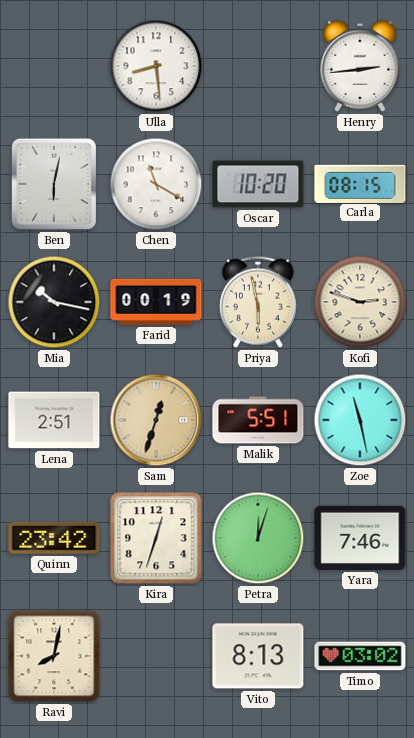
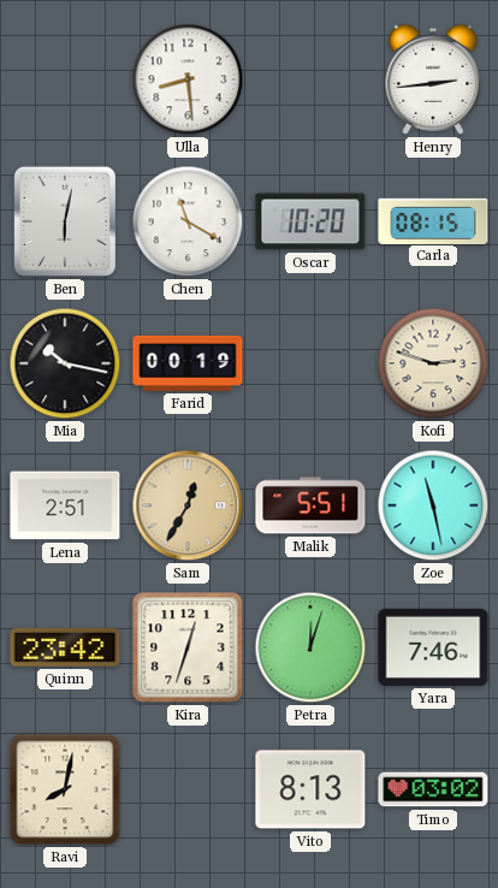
Priya: 5:58 -> none
Sam: 12:33 -> 12:35
